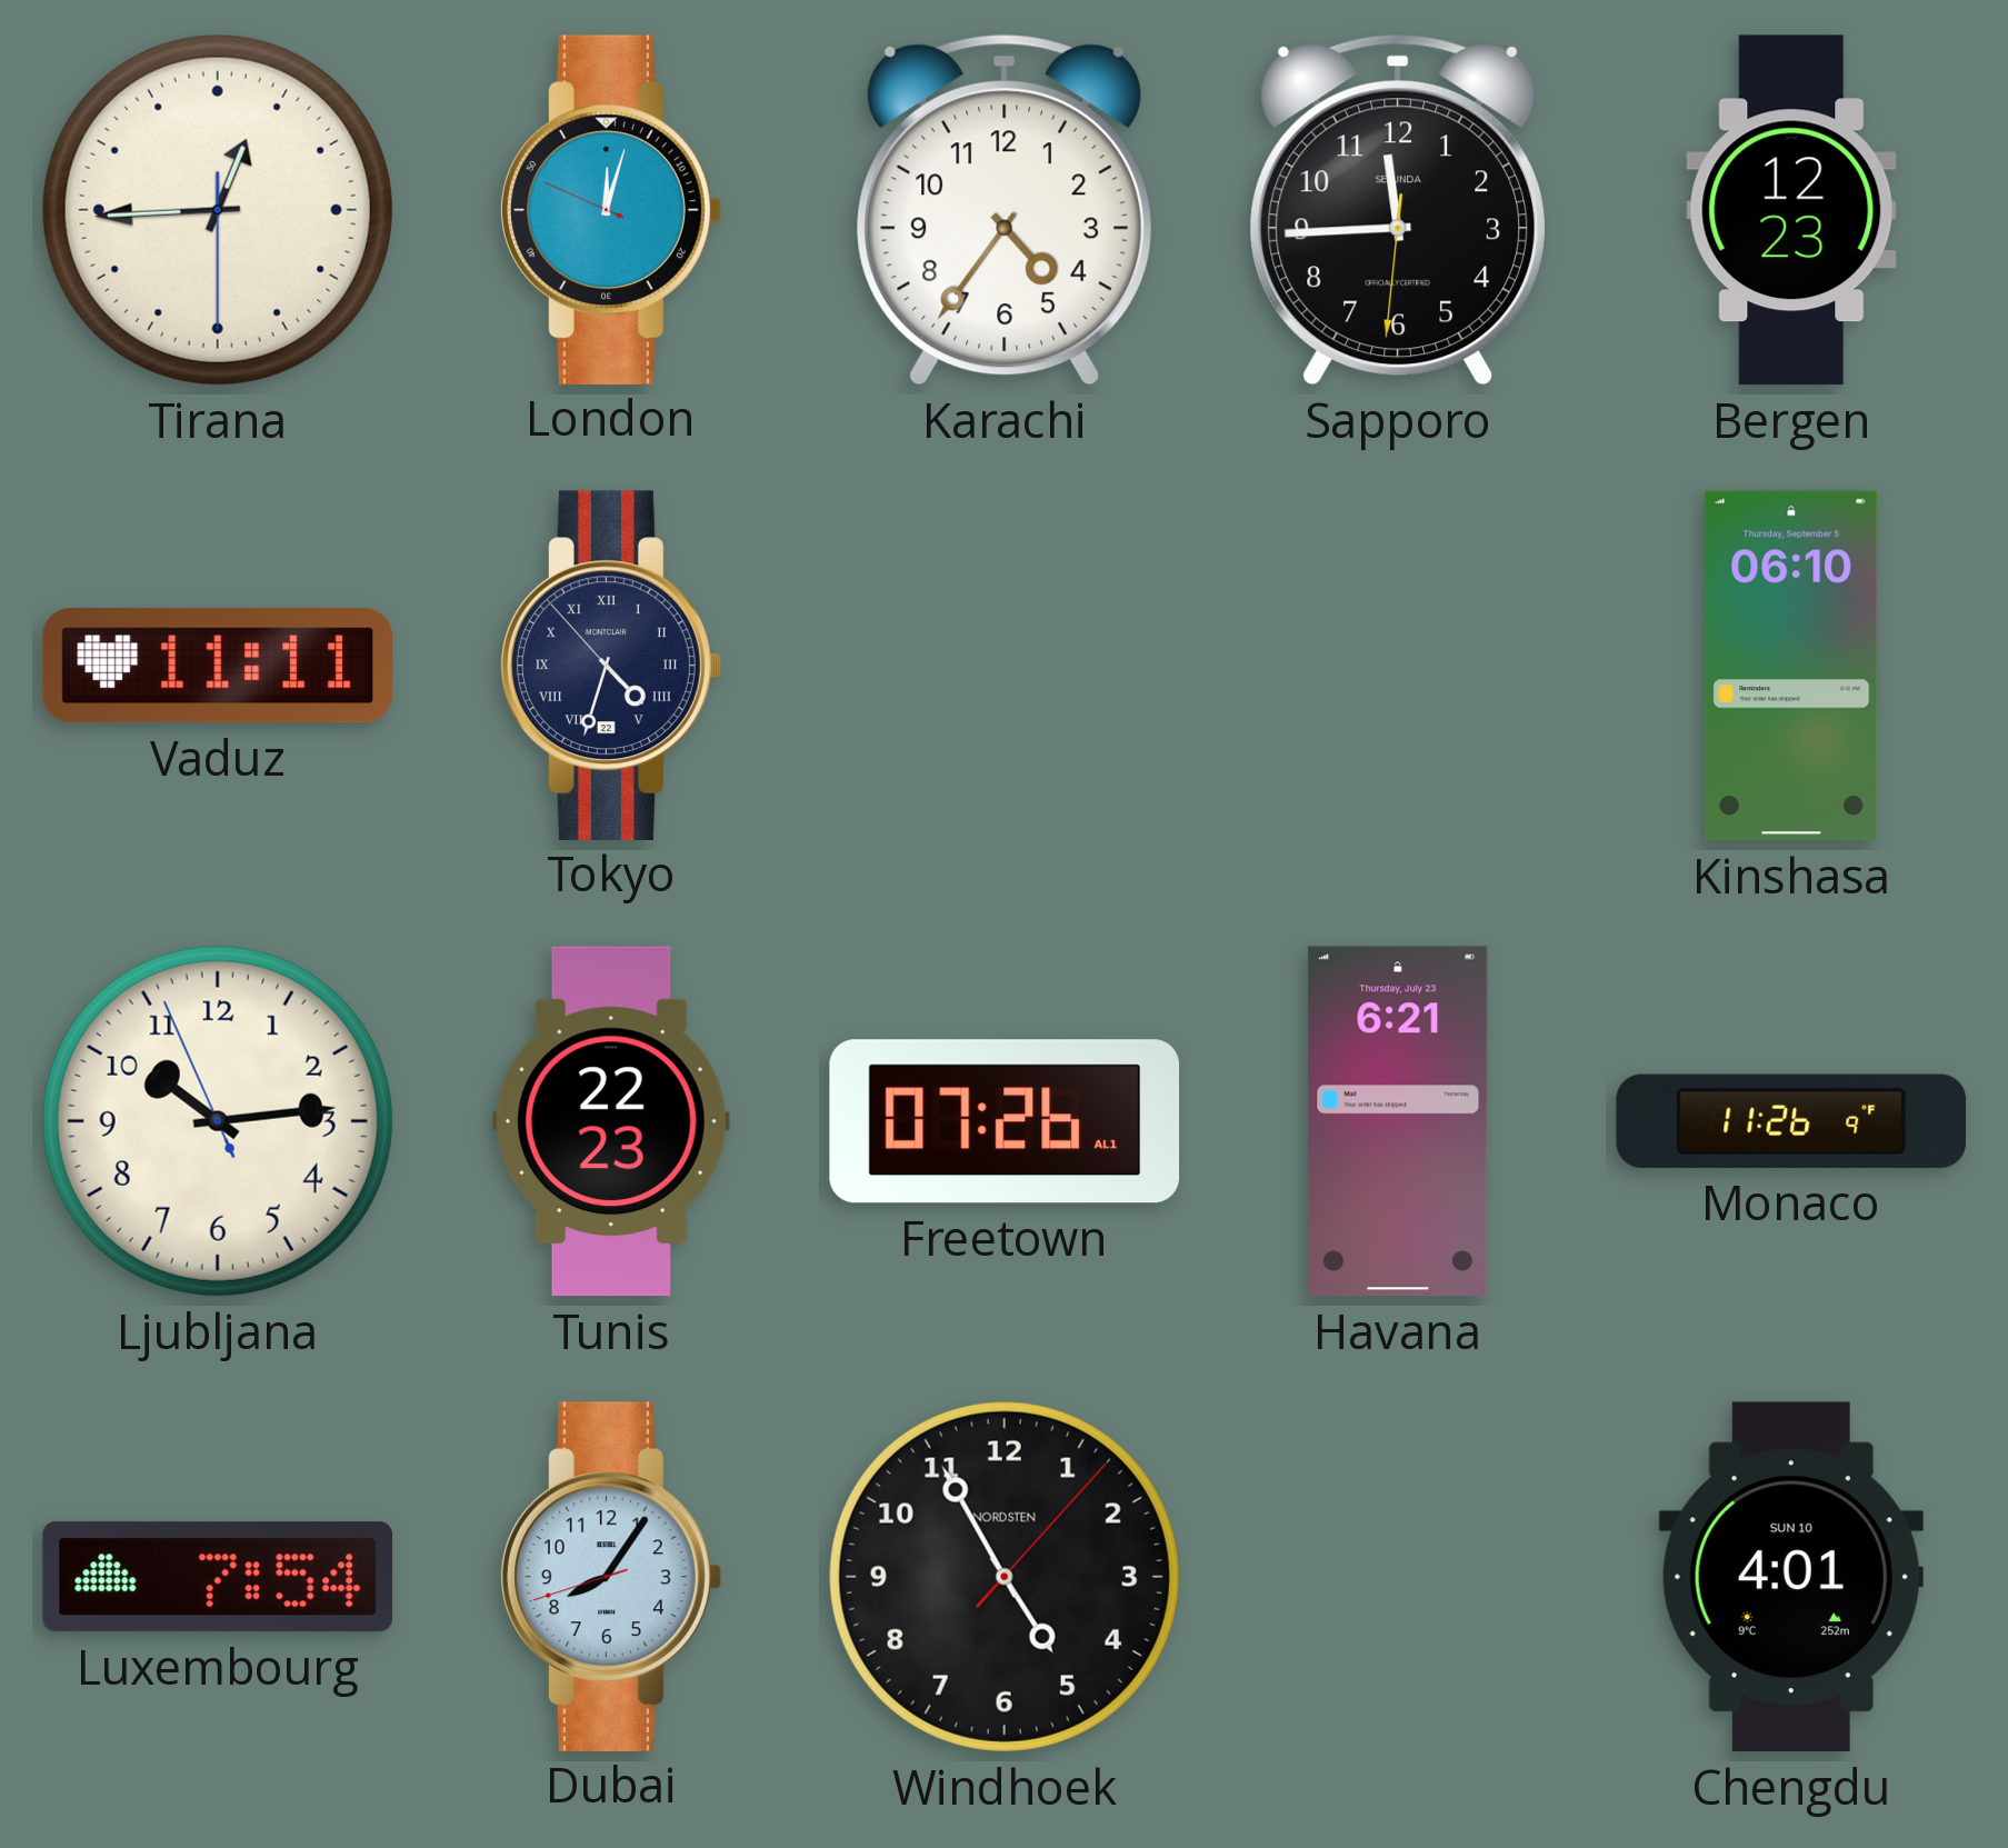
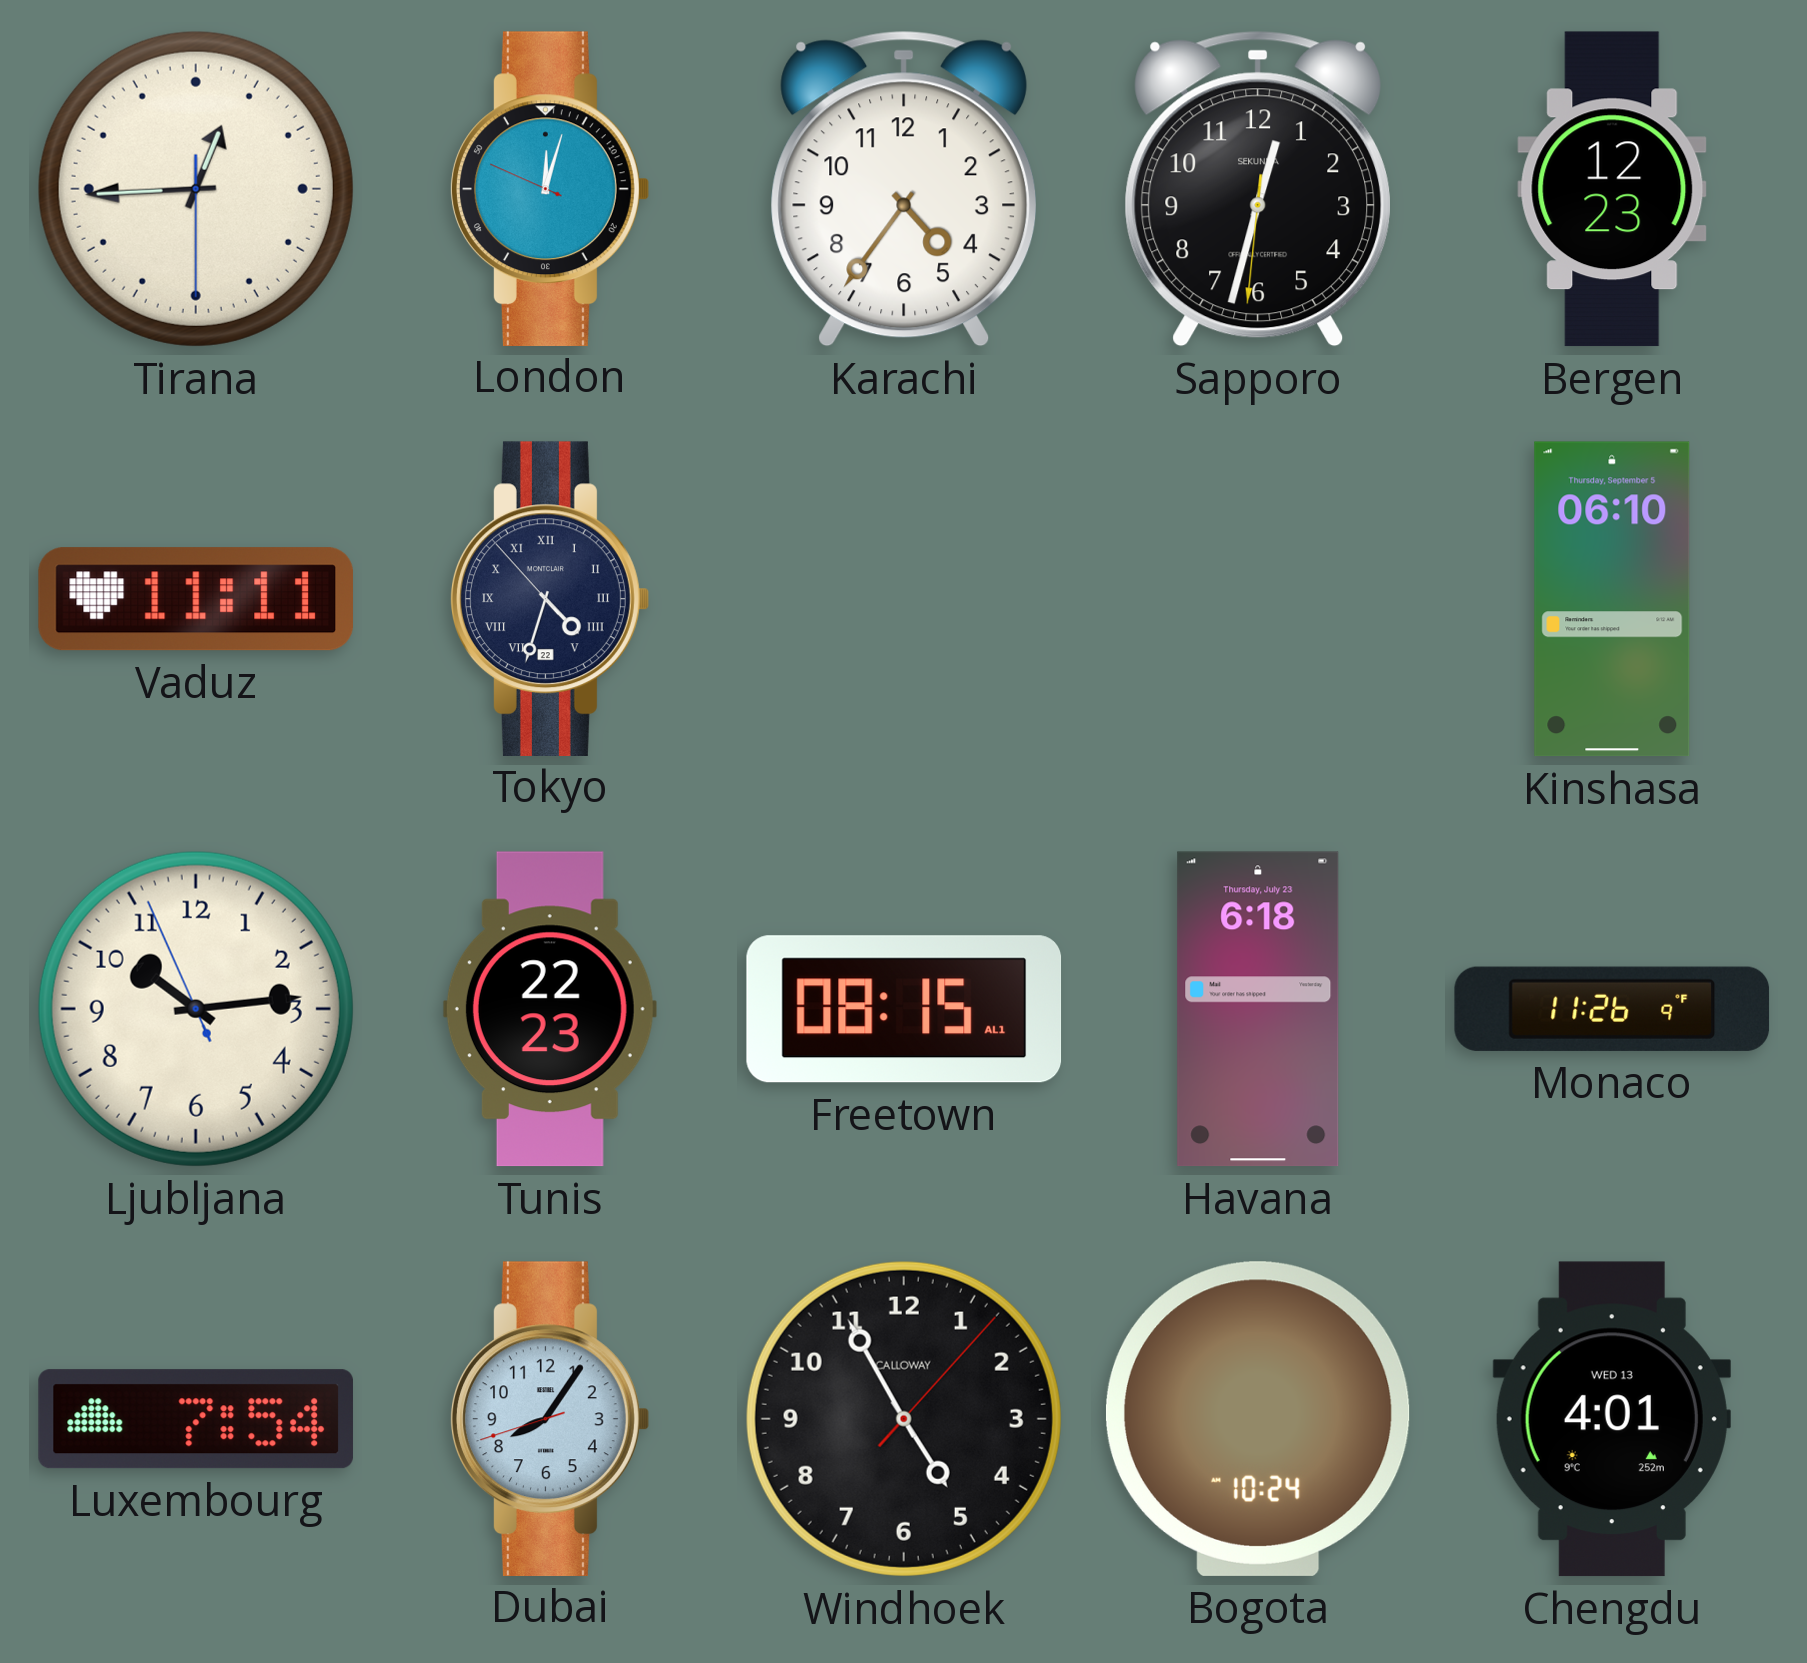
Sapporo: 11:44 -> 12:32
Freetown: 07:26 -> 08:15
Havana: 6:21 -> 6:18
Windhoek brand: NORDSTEN -> CALLOWAY
Bogota: none -> 10:24
Chengdu date: SUN 10 -> WED 13
